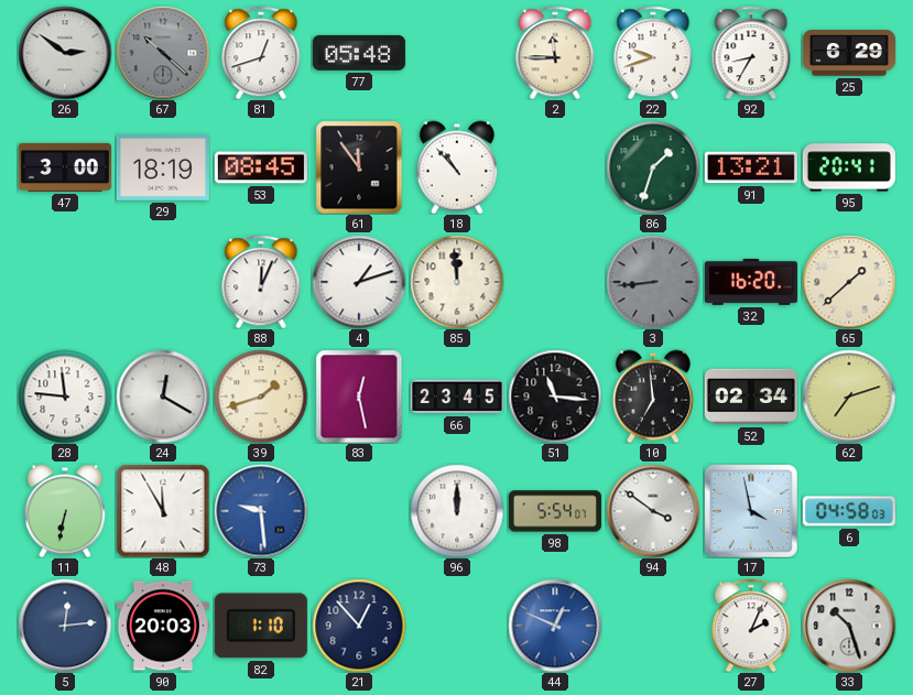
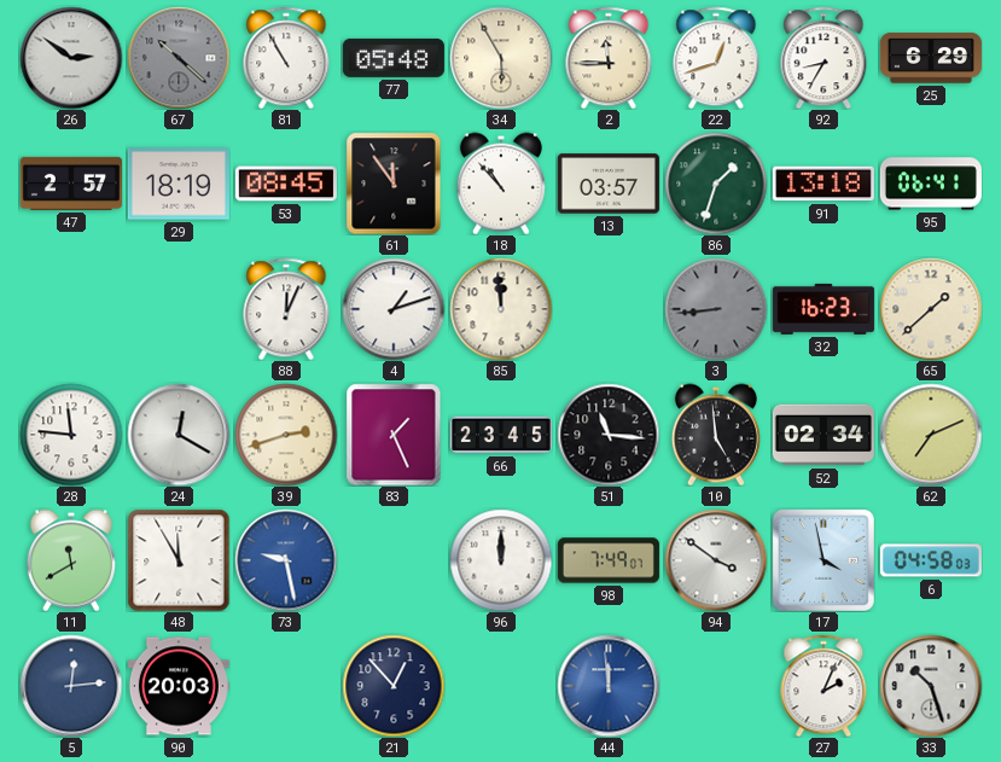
81: 12:42 -> 10:55
34: none -> 5:55
22: 9:42 -> 12:42
47: 3:00 -> 2:57
13: none -> 03:57
91: 13:21 -> 13:18
95: 20:41 -> 06:41
32: 16:20 -> 16:23
39: 1:42 -> 2:42
83: 12:28 -> 1:26
10: 6:59 -> 4:59
62: 7:12 -> 7:11
11: 6:32 -> 11:40
73: 9:29 -> 9:28
98: 5:54 -> 7:49
82: 1:10 -> none
44: 12:49 -> 11:59
